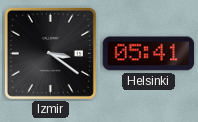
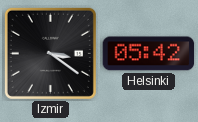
Helsinki: 05:41 -> 05:42
